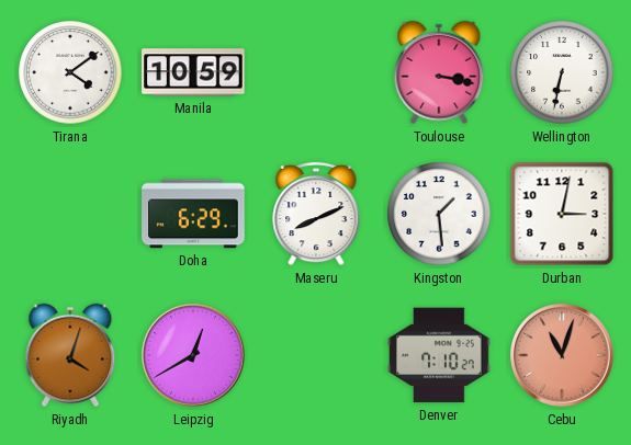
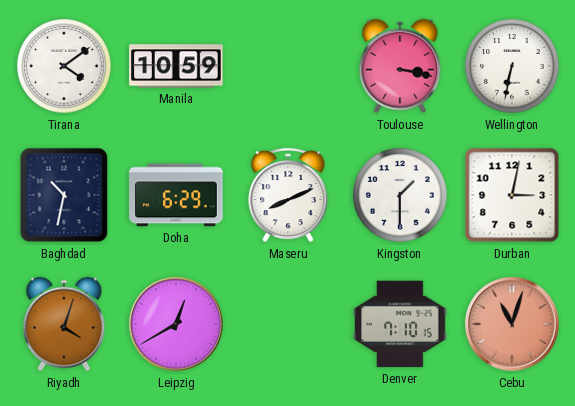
Baghdad: none -> 10:32
Kingston: 1:29 -> 1:30
Denver: 7:10:27 -> 7:10:15
